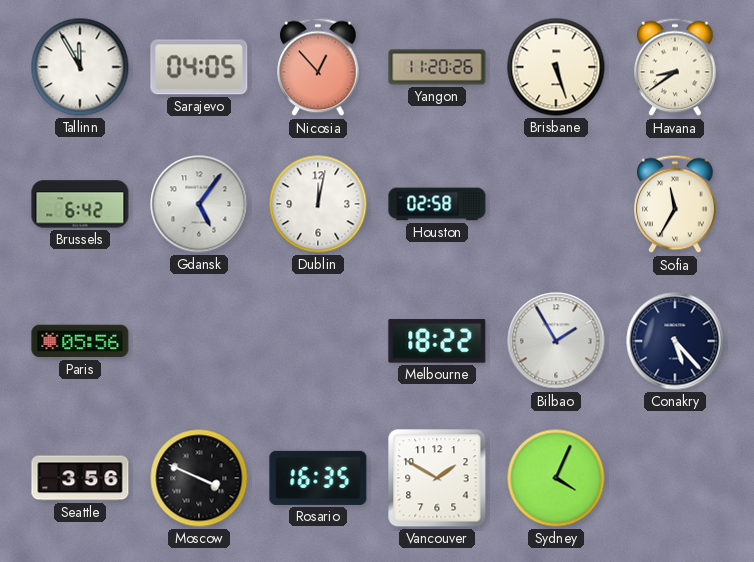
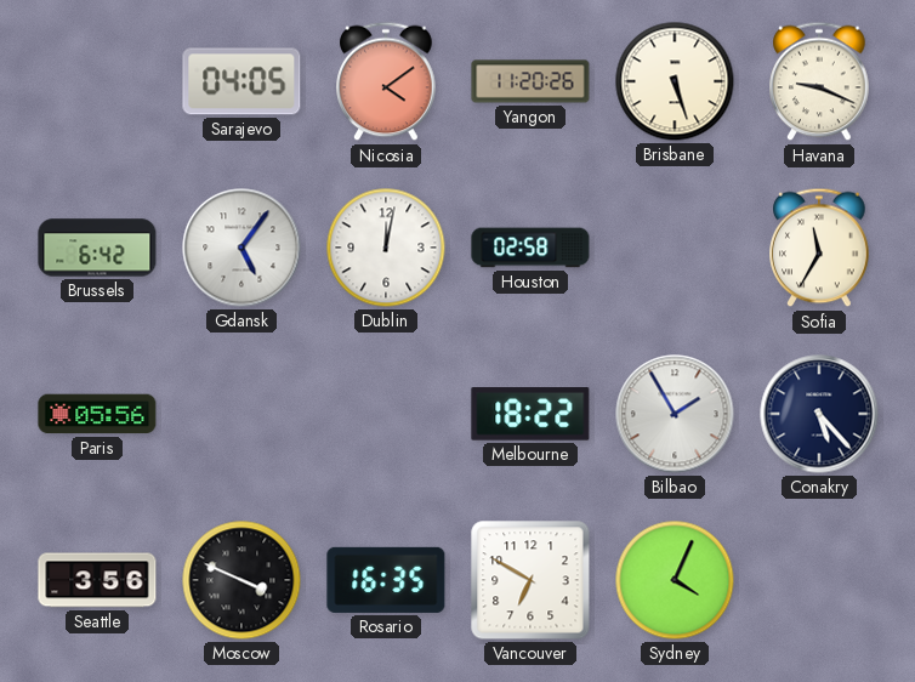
Tallinn: 11:55 -> none
Nicosia: 12:53 -> 4:09
Havana: 8:39 -> 9:19
Vancouver: 1:50 -> 6:50
